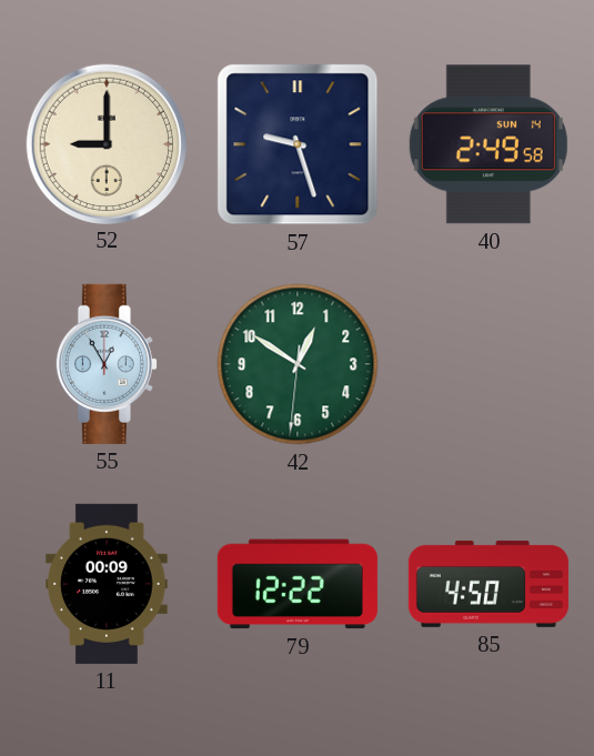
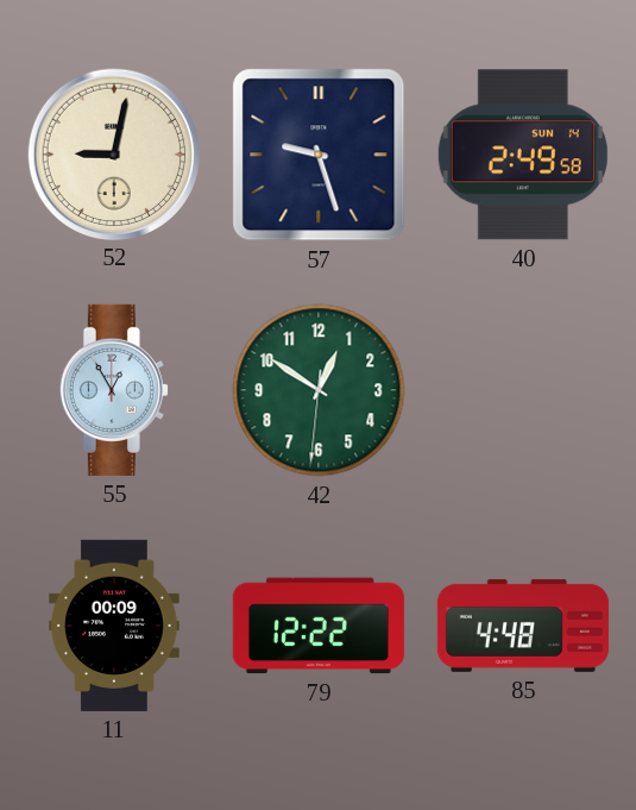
52: 9:00 -> 9:02
85: 4:50 -> 4:48
